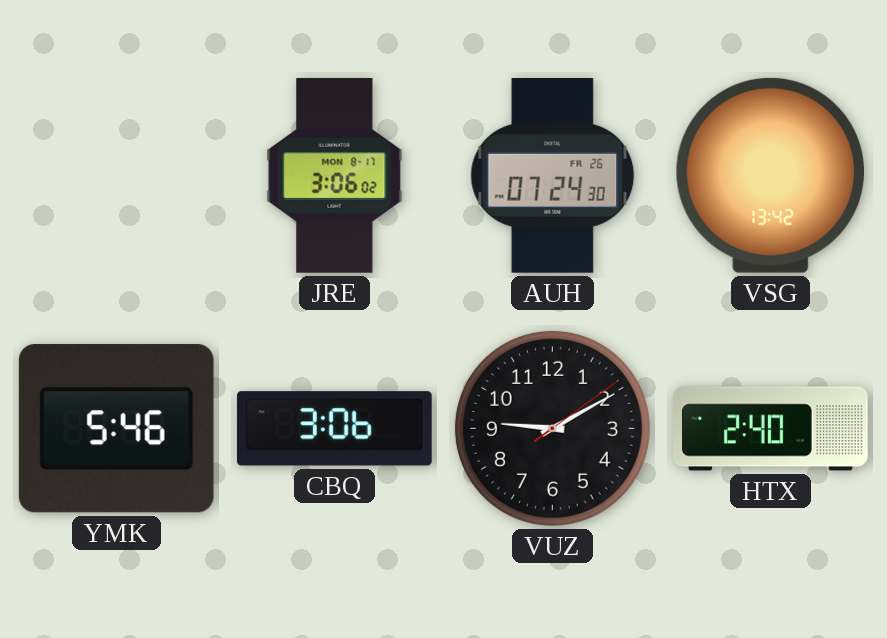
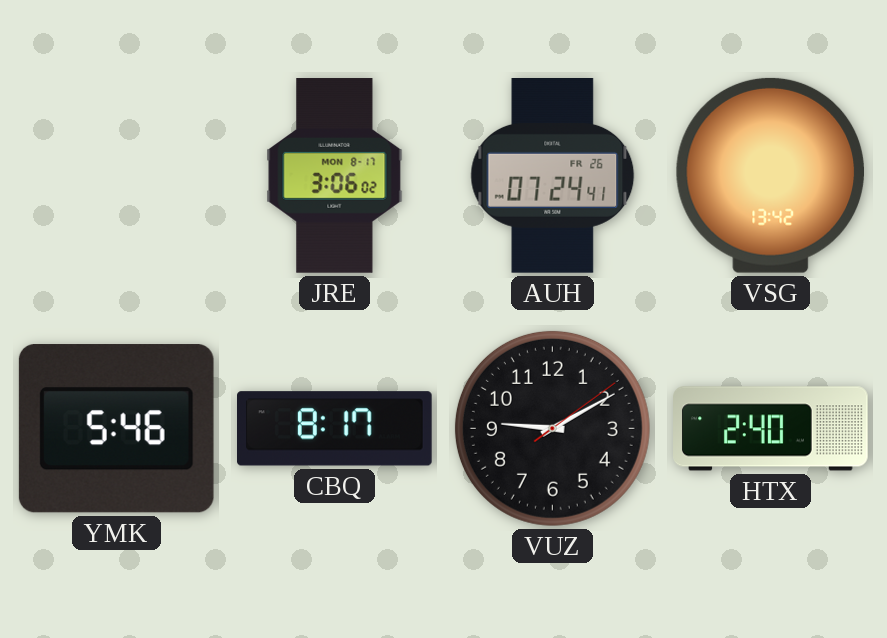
AUH: 07:24:30 -> 07:24:41
CBQ: 3:06 -> 8:17
